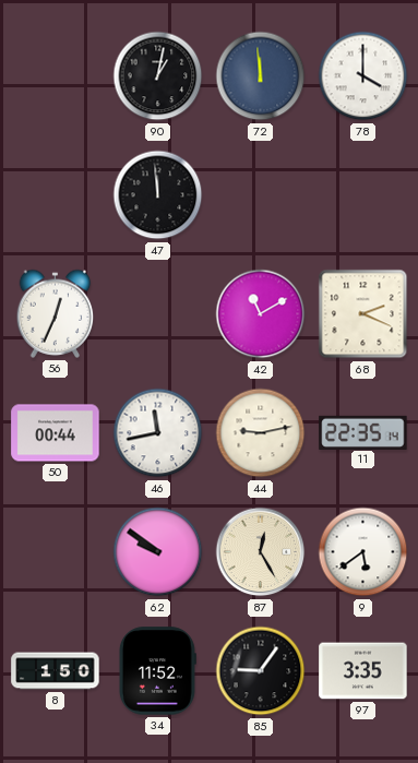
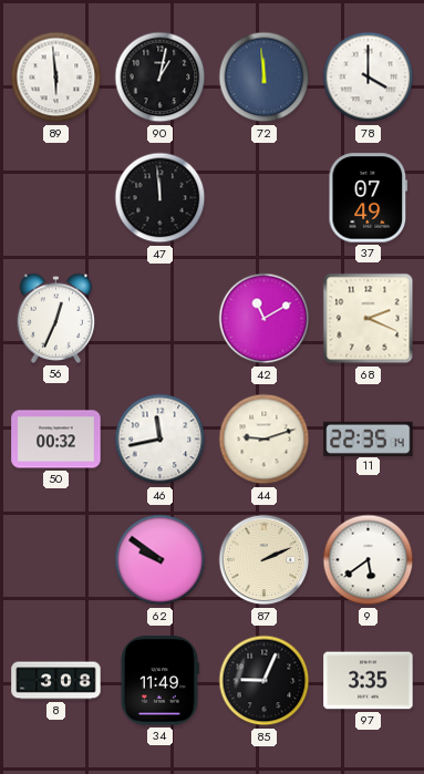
89: none -> 5:59
37: none -> 07:49
50: 00:44 -> 00:32
44: 9:13 -> 9:12
87: 12:25 -> 2:11
8: 1:50 -> 3:08
34: 11:52 -> 11:49
85: 9:06 -> 9:04
